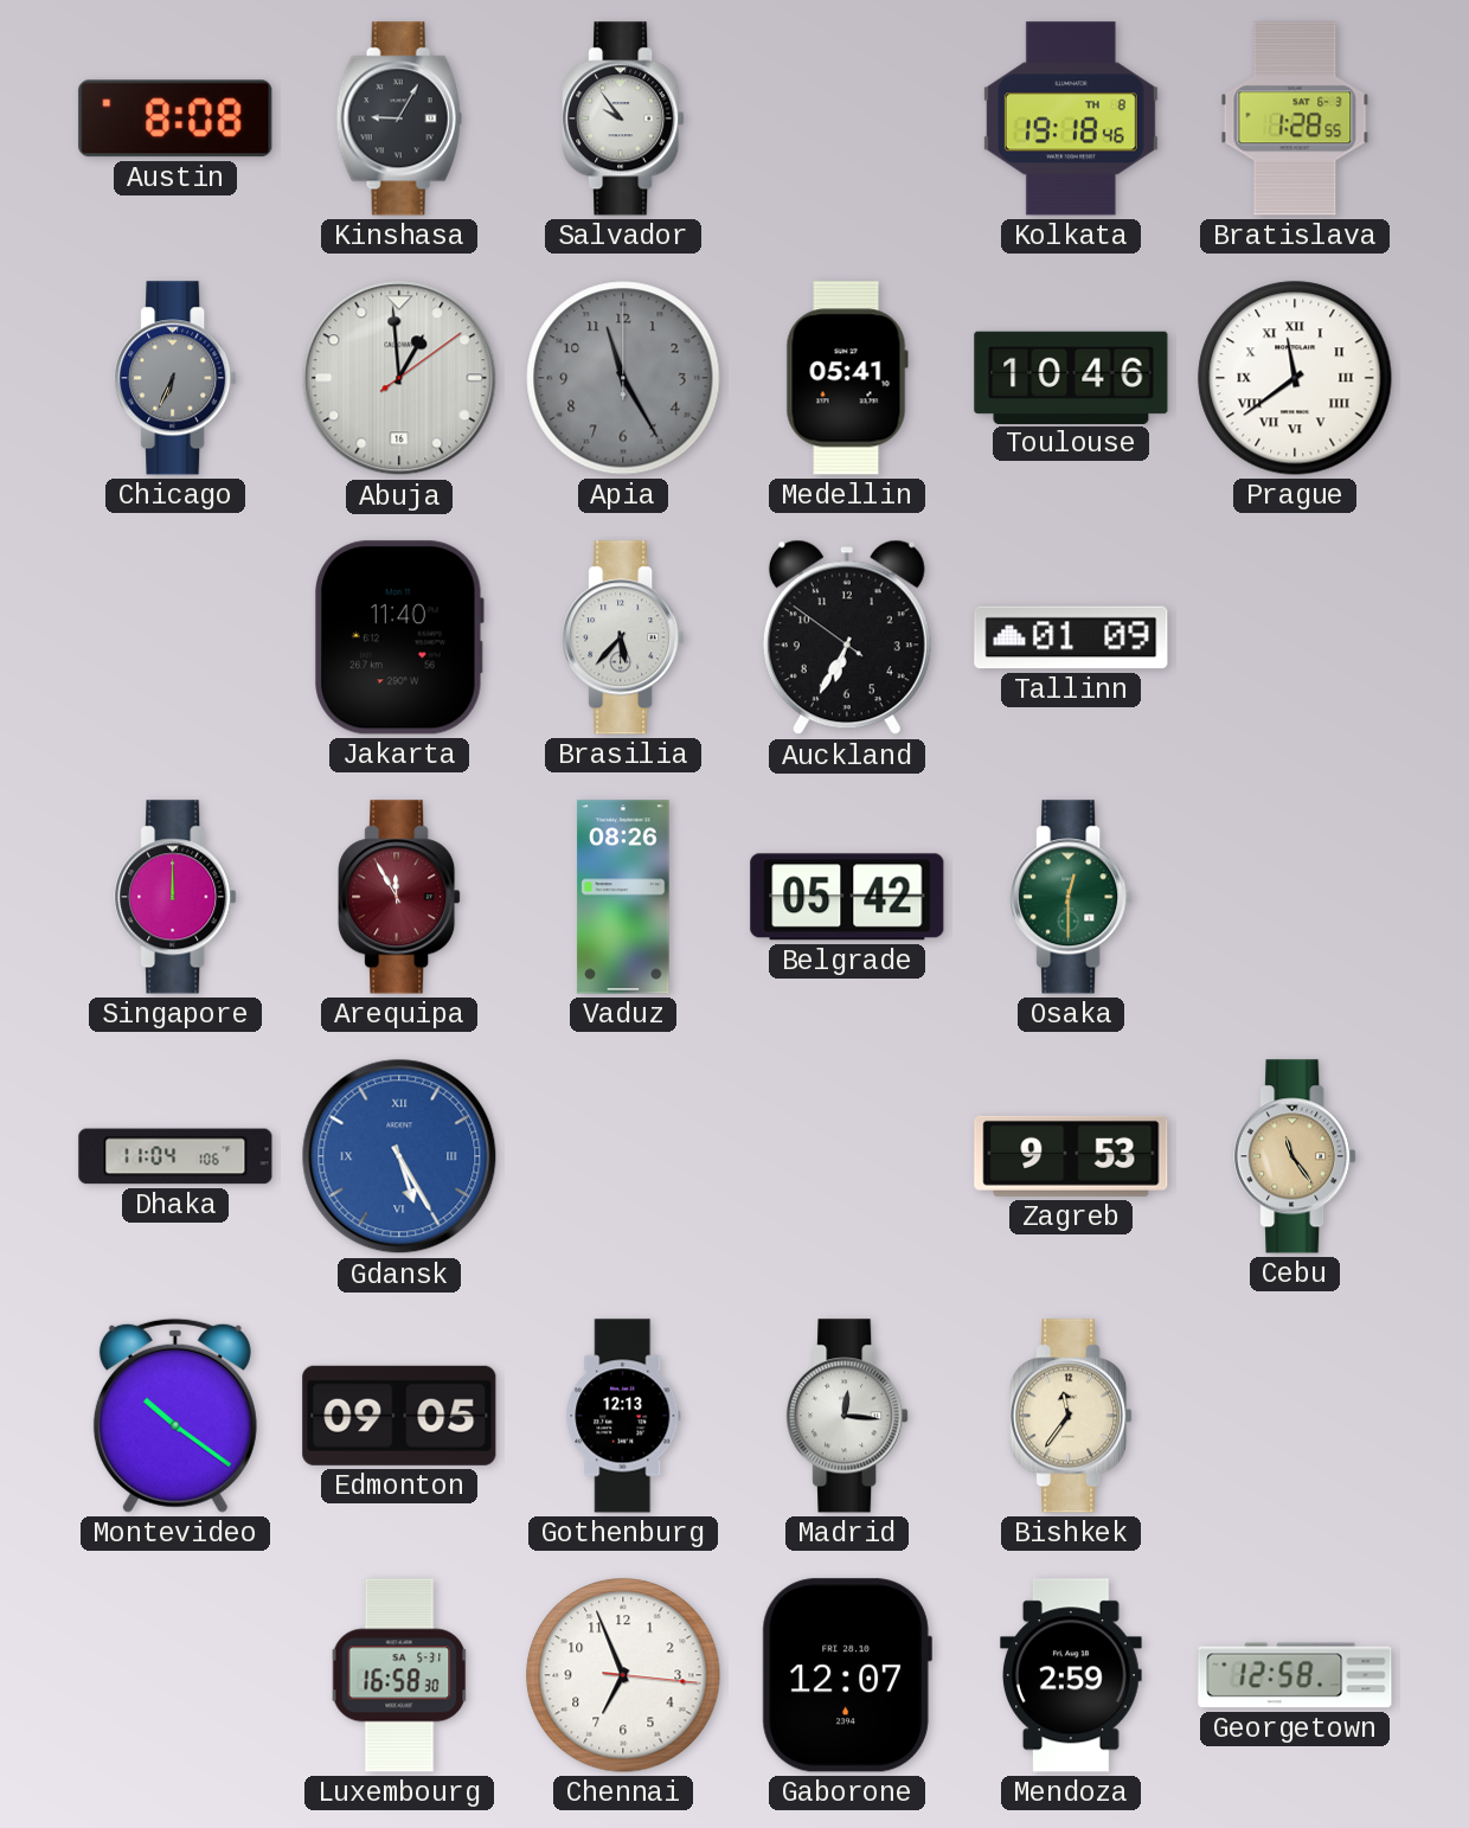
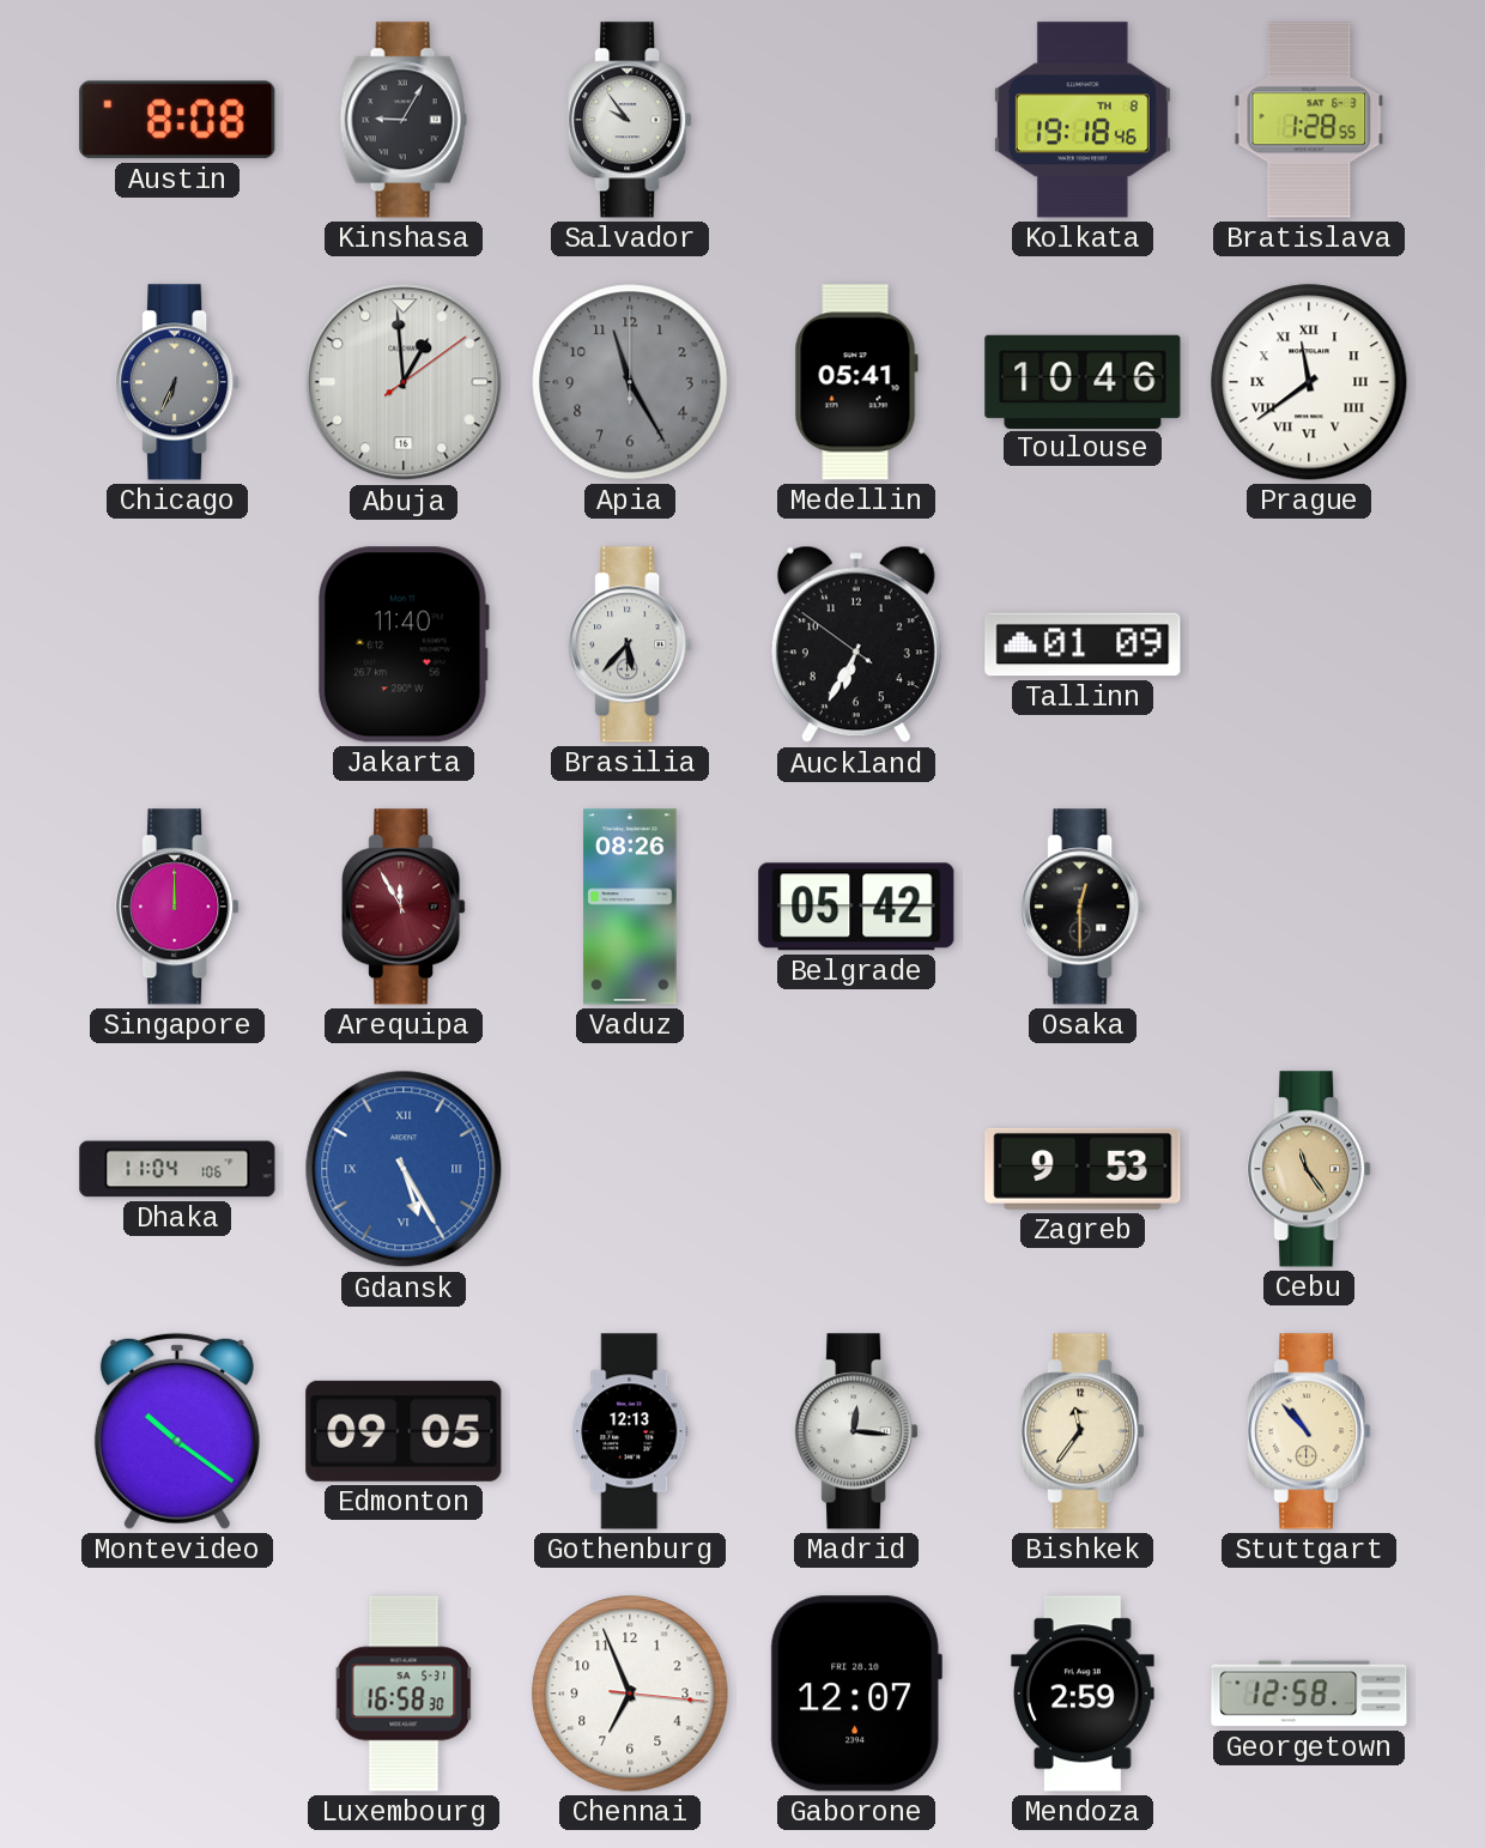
Osaka dial: green -> black
Stuttgart: none -> 10:53
